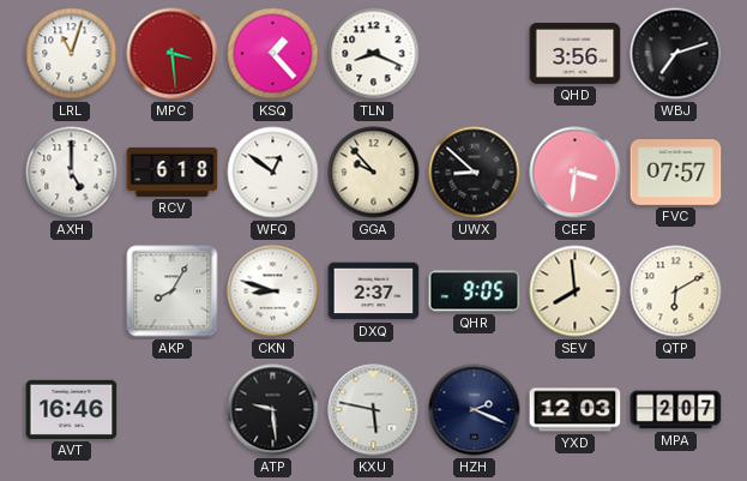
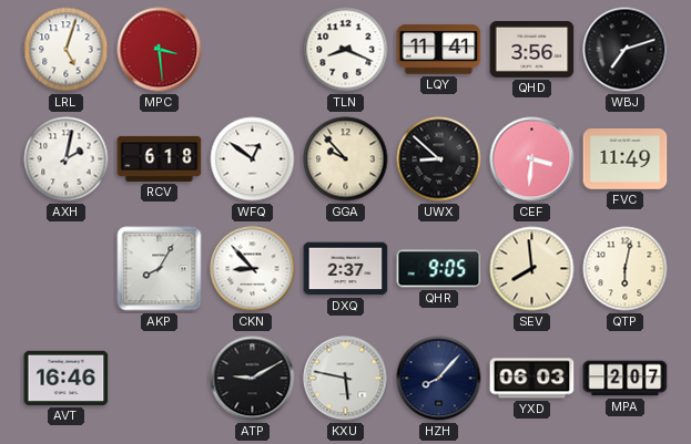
LRL: 11:03 -> 5:03
KSQ: 1:23 -> none
LQY: none -> 11:41
AXH: 5:00 -> 2:02
FVC: 07:57 -> 11:49
CKN: 8:48 -> 8:53
QTP: 6:10 -> 6:02
ATP: 9:29 -> 9:10
HZH: 2:19 -> 8:07
YXD: 12:03 -> 06:03
